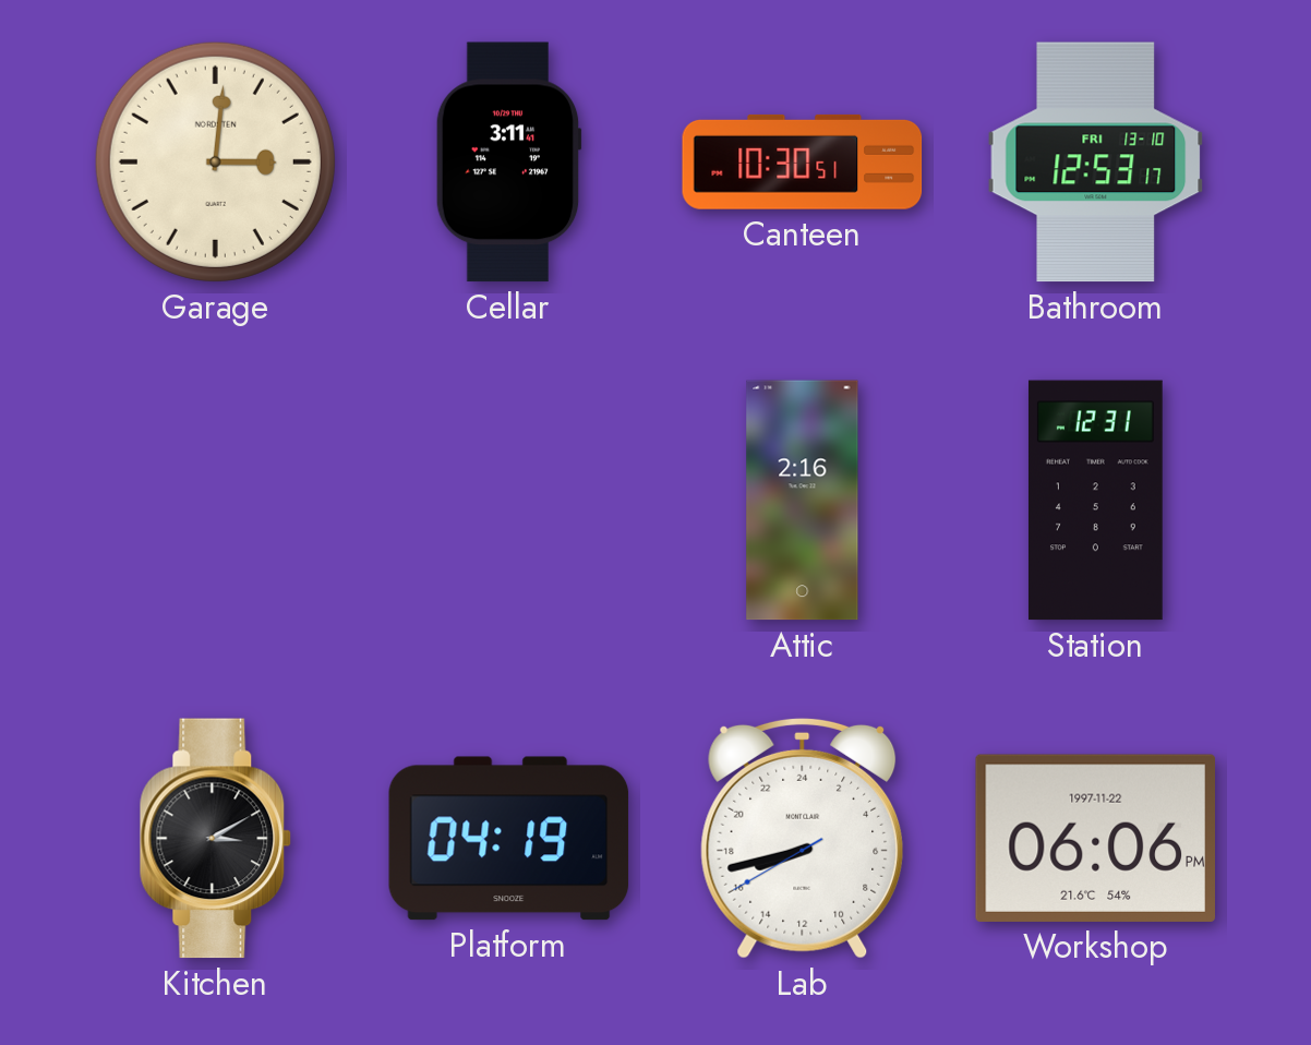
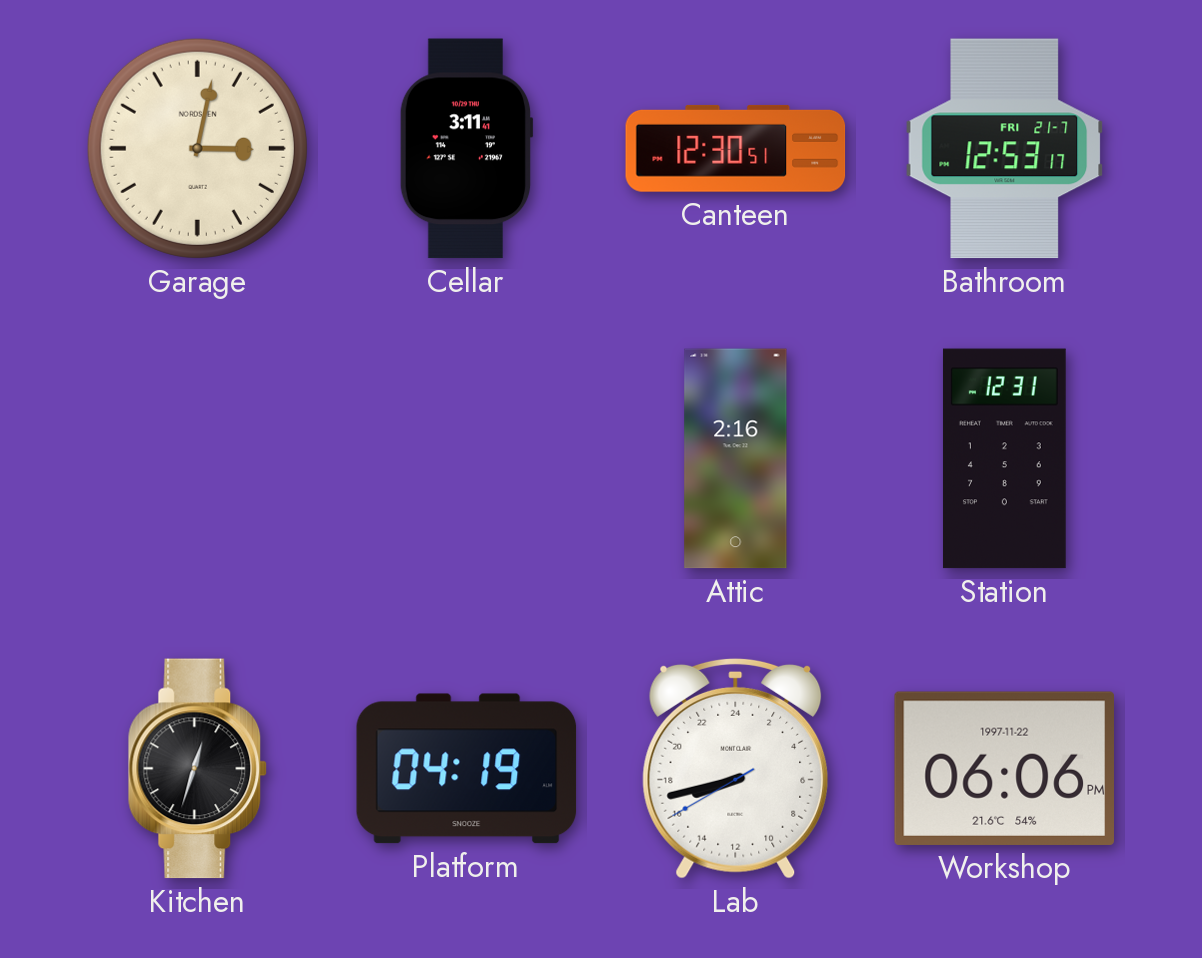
Garage: 3:01 -> 3:02
Canteen: 10:30 -> 12:30
Bathroom date: FRI 13-10 -> FRI 21-7
Kitchen: 3:10 -> 12:33
